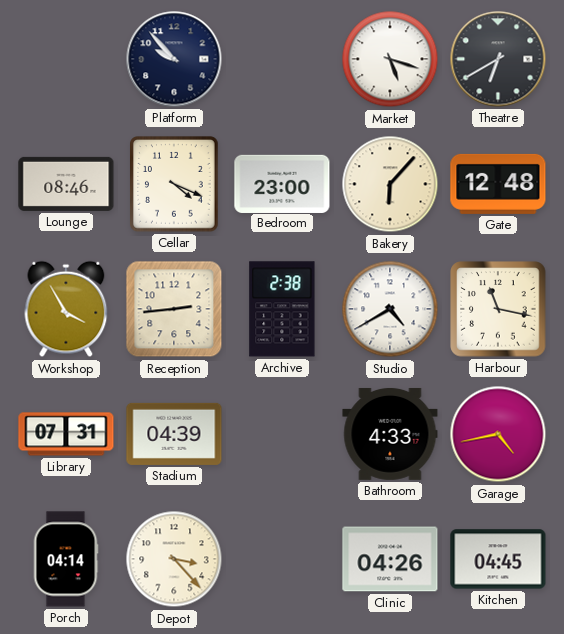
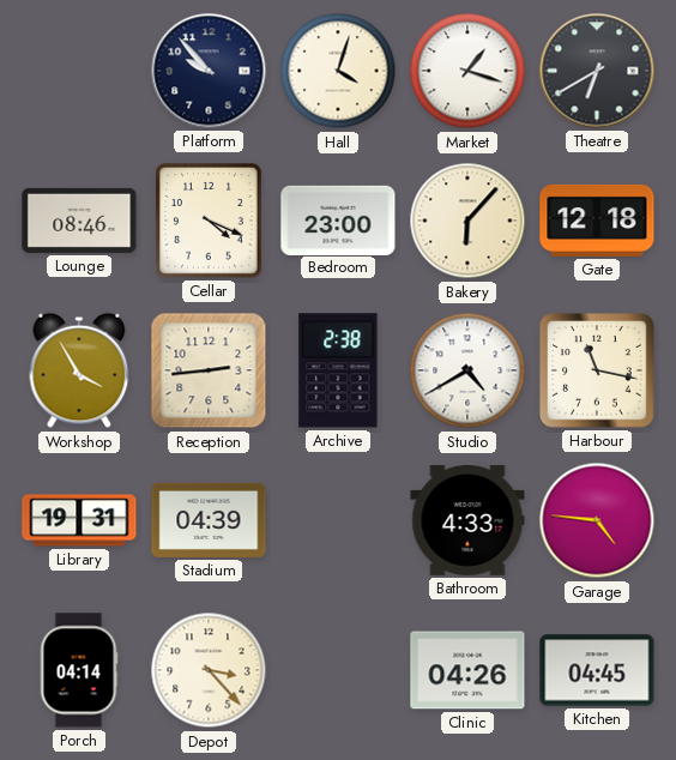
Hall: none -> 4:03
Market: 5:18 -> 1:18
Gate: 12:48 -> 12:18
Library: 07:31 -> 19:31
Garage: 4:43 -> 4:46
